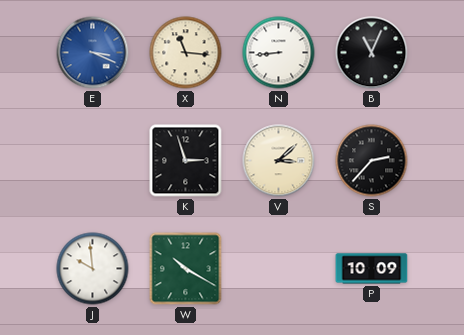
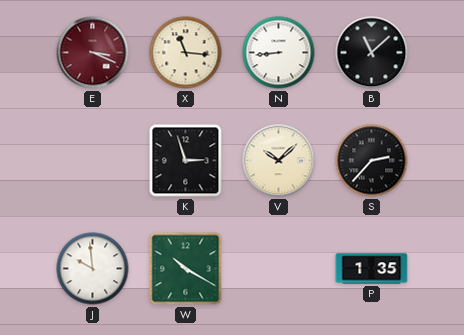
E dial: blue -> burgundy
B: 11:04 -> 11:08
V: 3:08 -> 10:08
P: 10:09 -> 1:35
